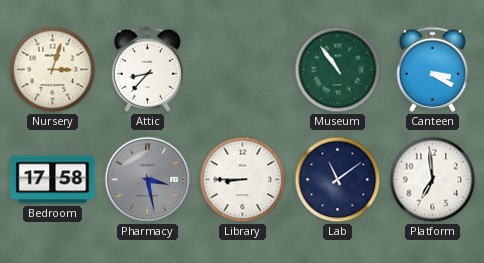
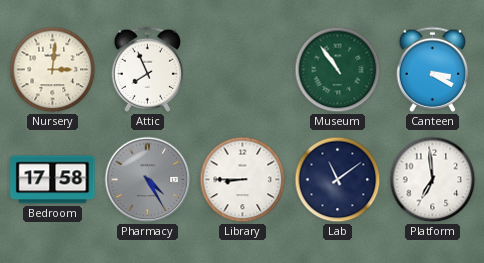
Nursery: 3:03 -> 3:01
Attic: 8:37 -> 7:56
Pharmacy: 3:28 -> 4:25
